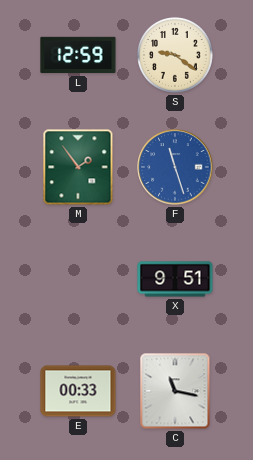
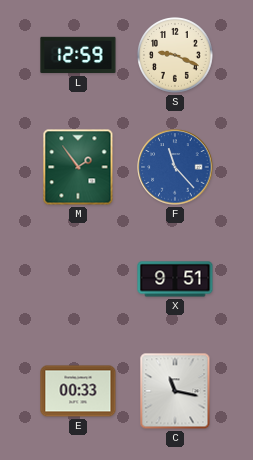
S: 9:21 -> 9:19
F: 11:27 -> 11:23
